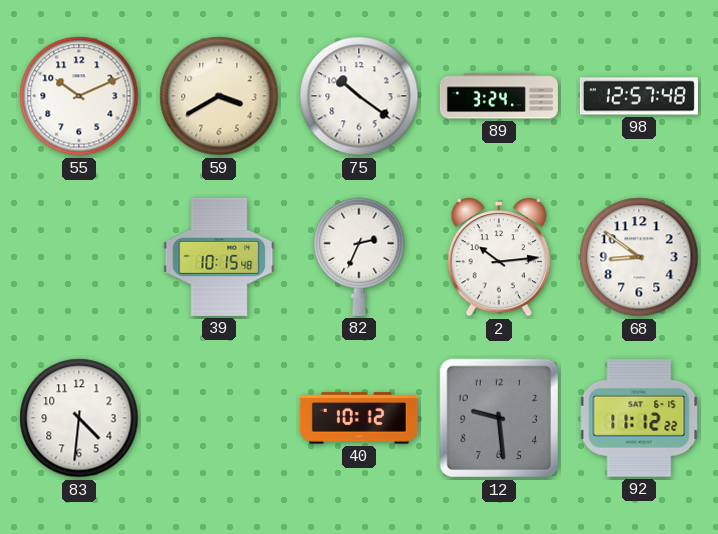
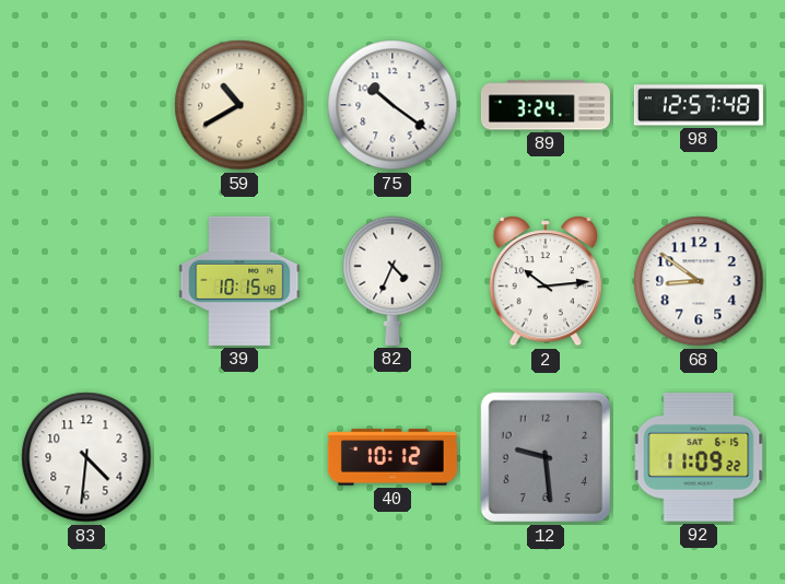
55: 10:11 -> none
59: 3:40 -> 10:40
82: 2:34 -> 4:34
92: 11:12 -> 11:09
